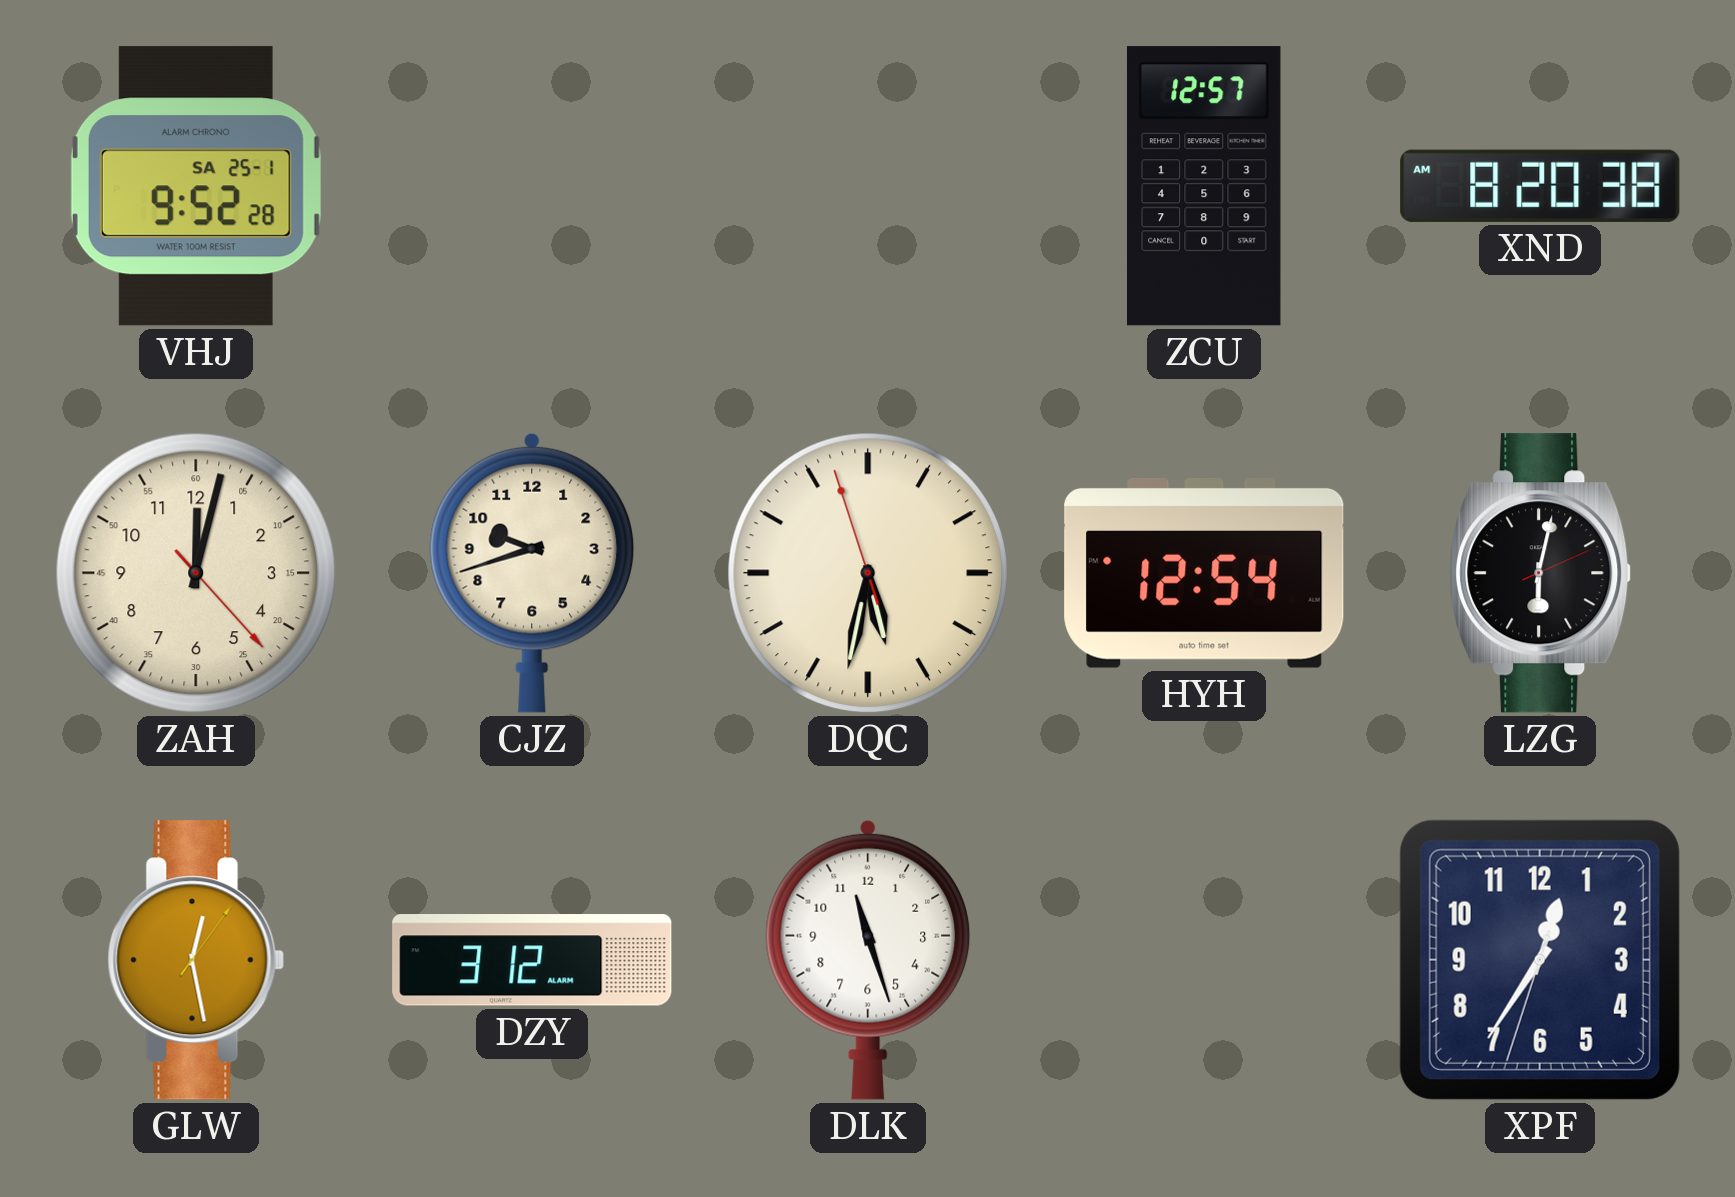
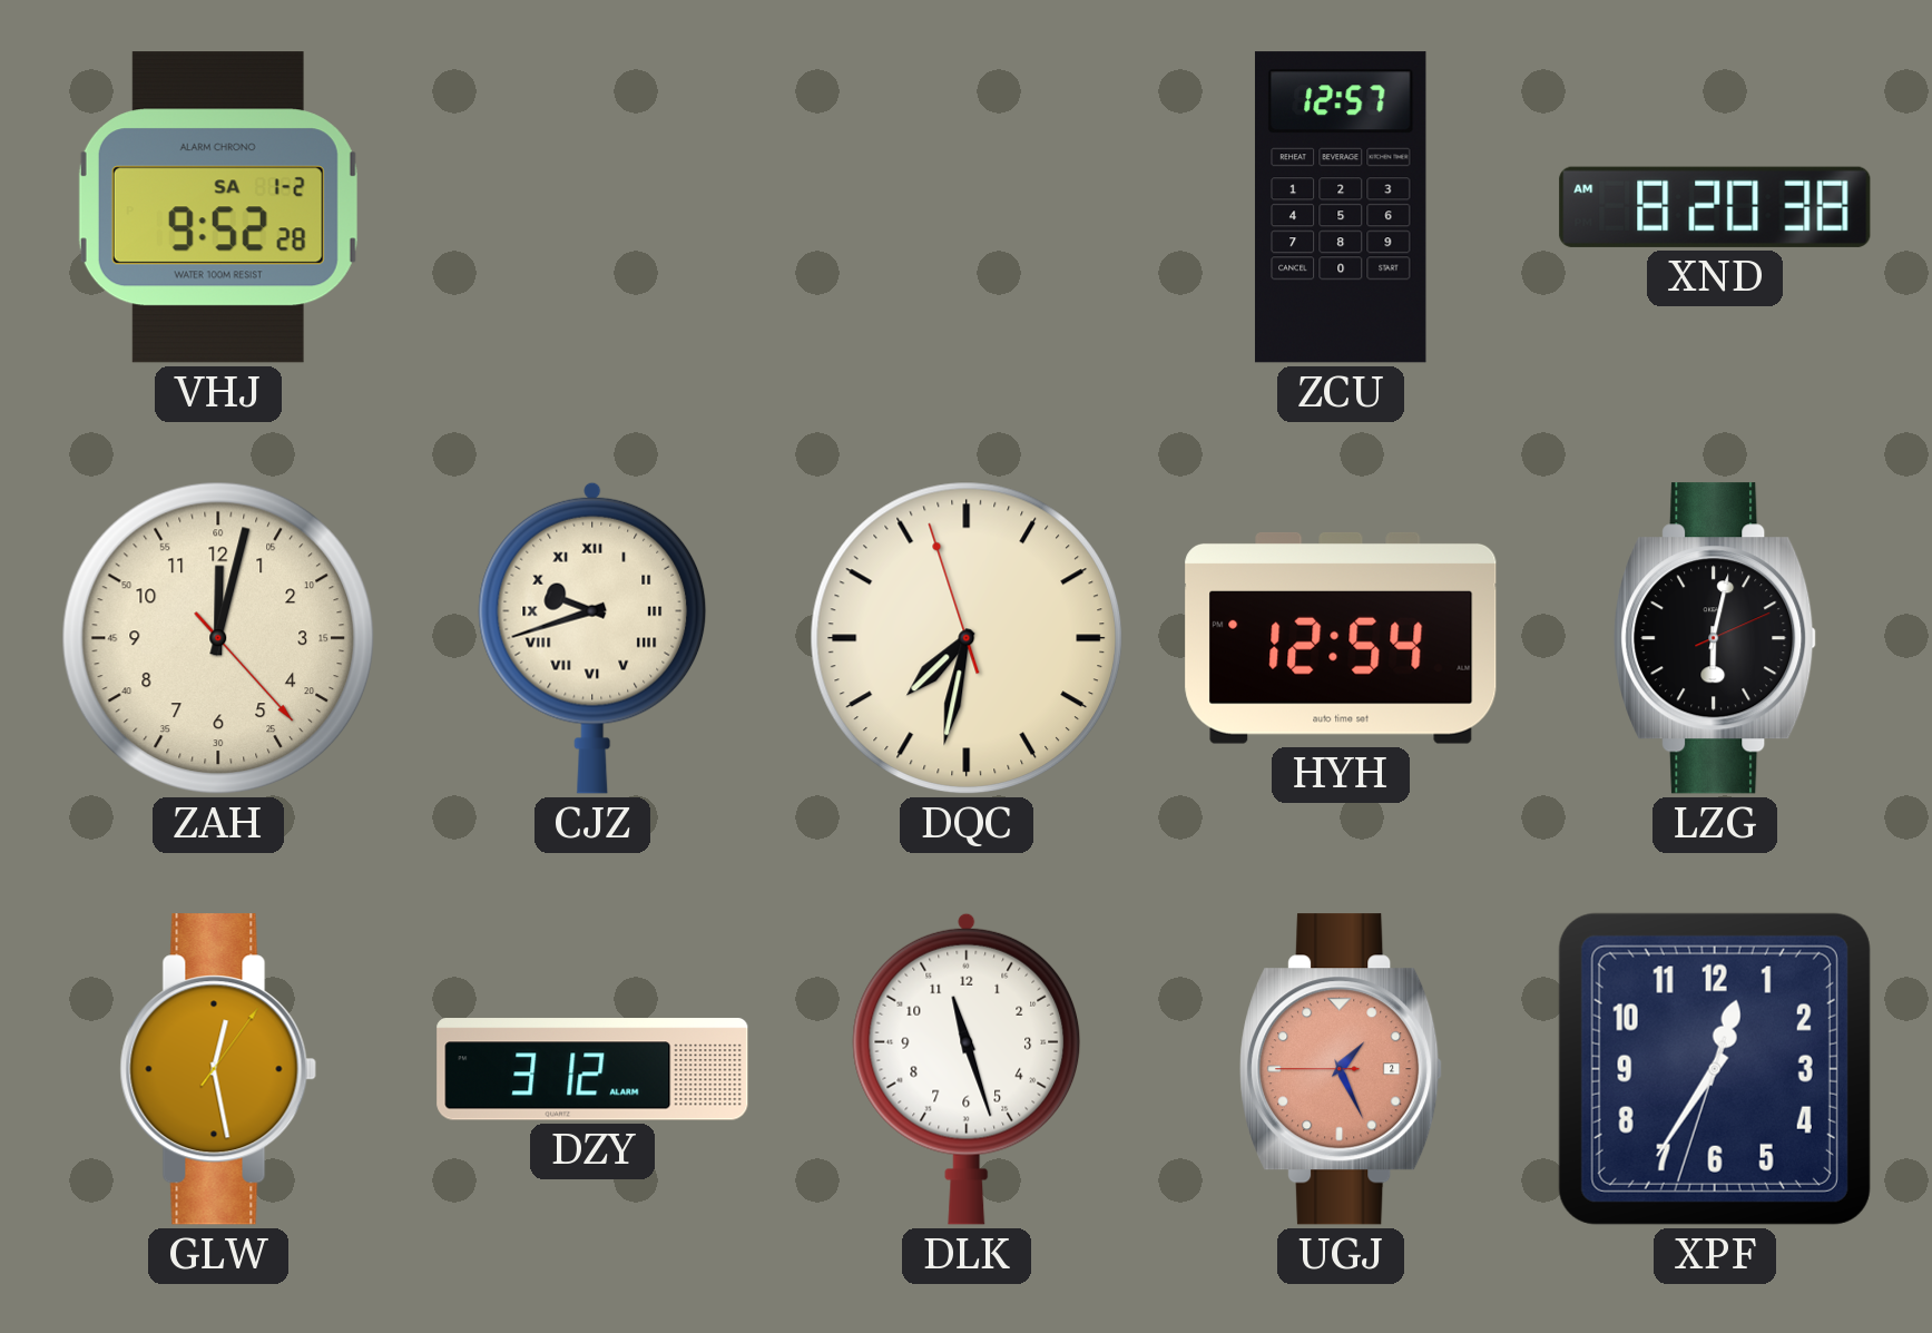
VHJ date: SA 25-1 -> SA 1-2
CJZ numerals: Arabic -> Roman
DQC: 5:31 -> 7:31
UGJ: none -> 1:25
